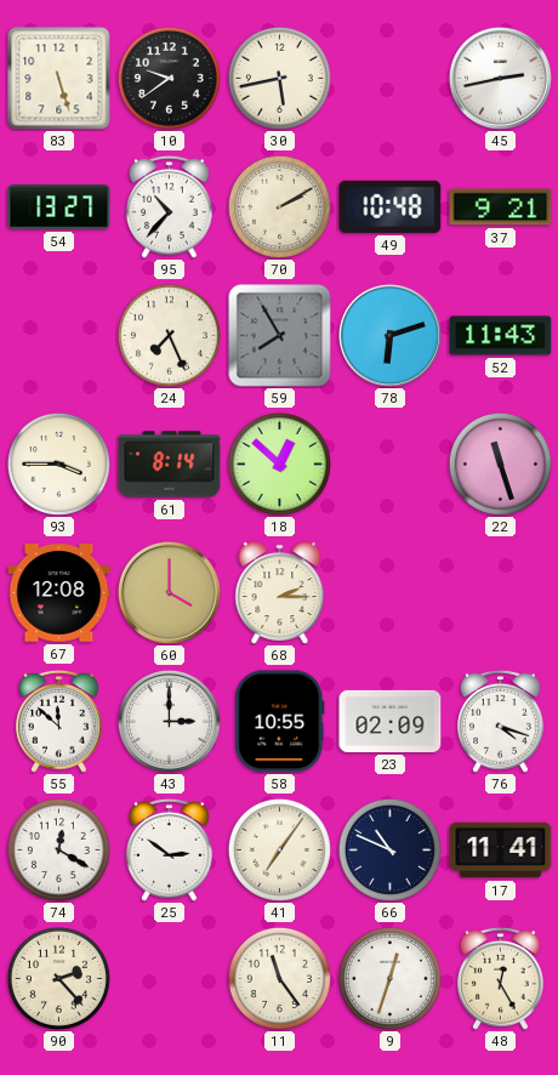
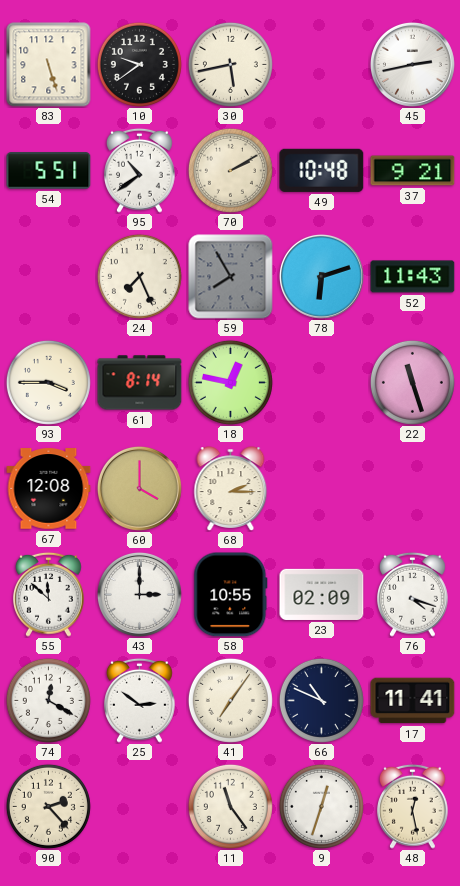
54: 13:27 -> 5:51
95: 10:37 -> 10:39
18: 12:52 -> 12:47
48: 12:25 -> 12:28
